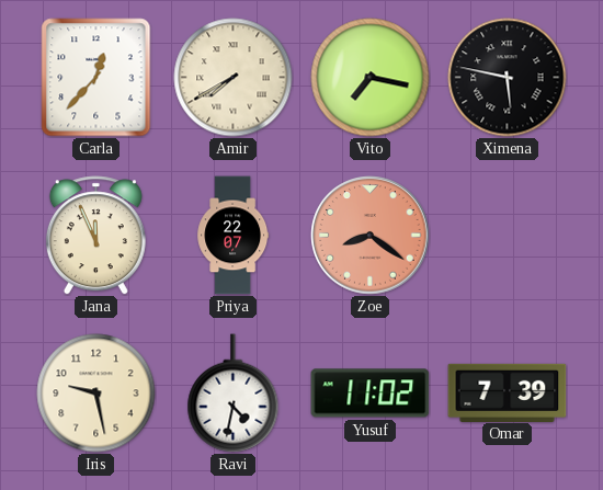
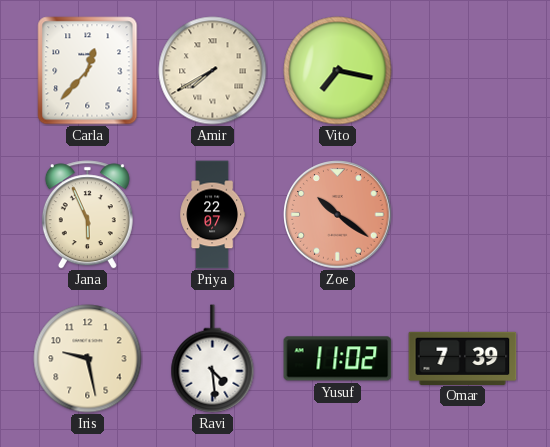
Ximena: 5:47 -> none
Jana: 11:56 -> 5:56
Zoe: 8:21 -> 10:21
Ravi: 4:32 -> 4:29
